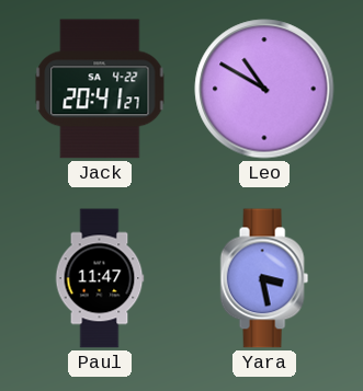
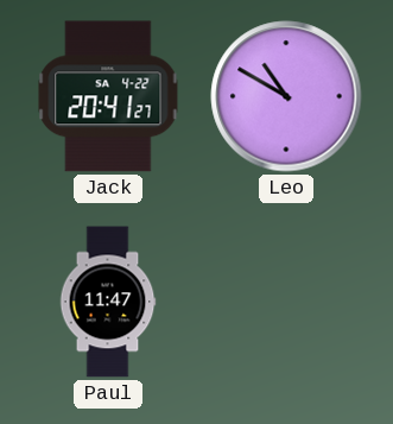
Yara: 3:28 -> none
